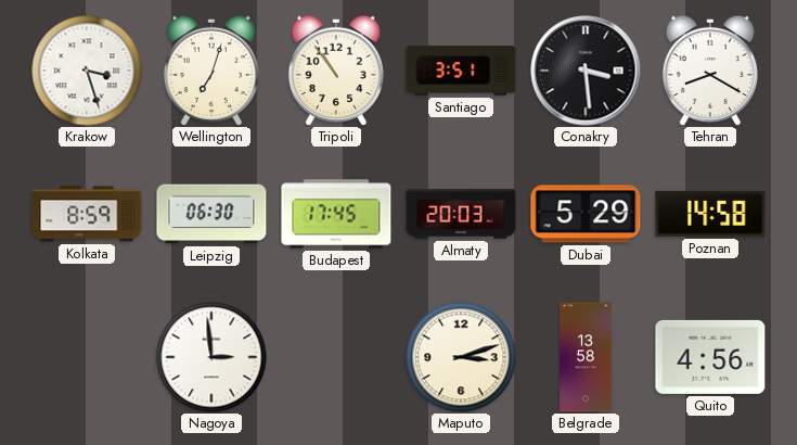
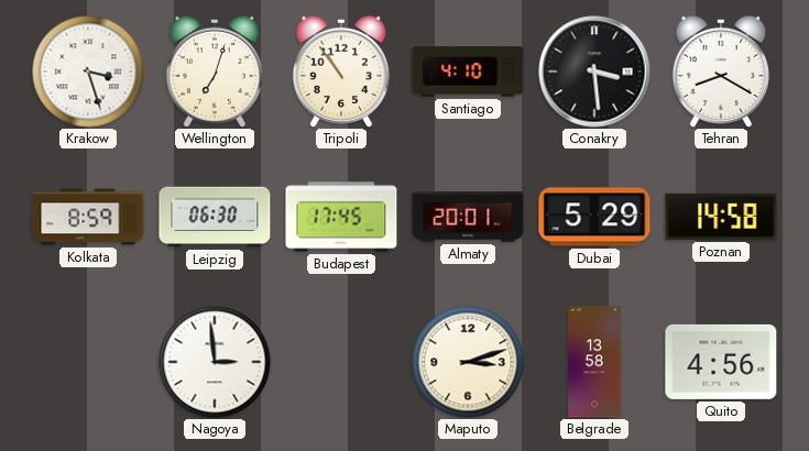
Santiago: 3:51 -> 4:10
Almaty: 20:03 -> 20:01
